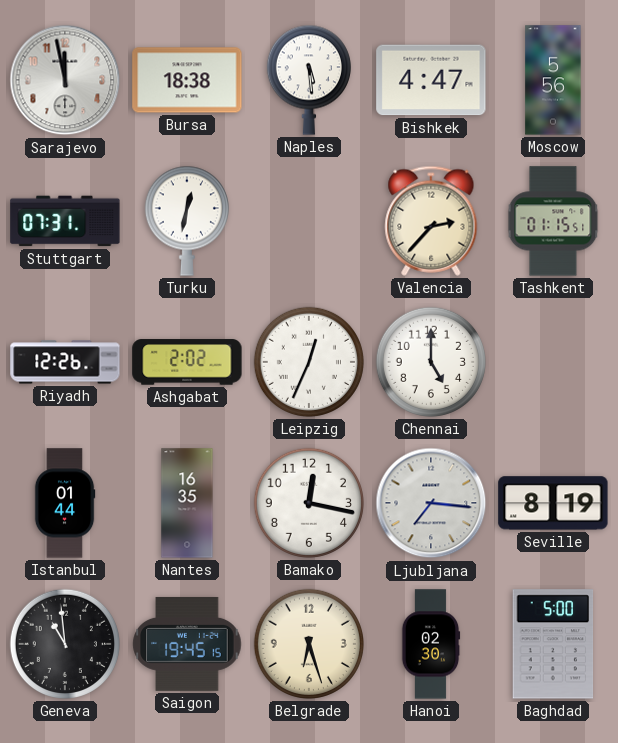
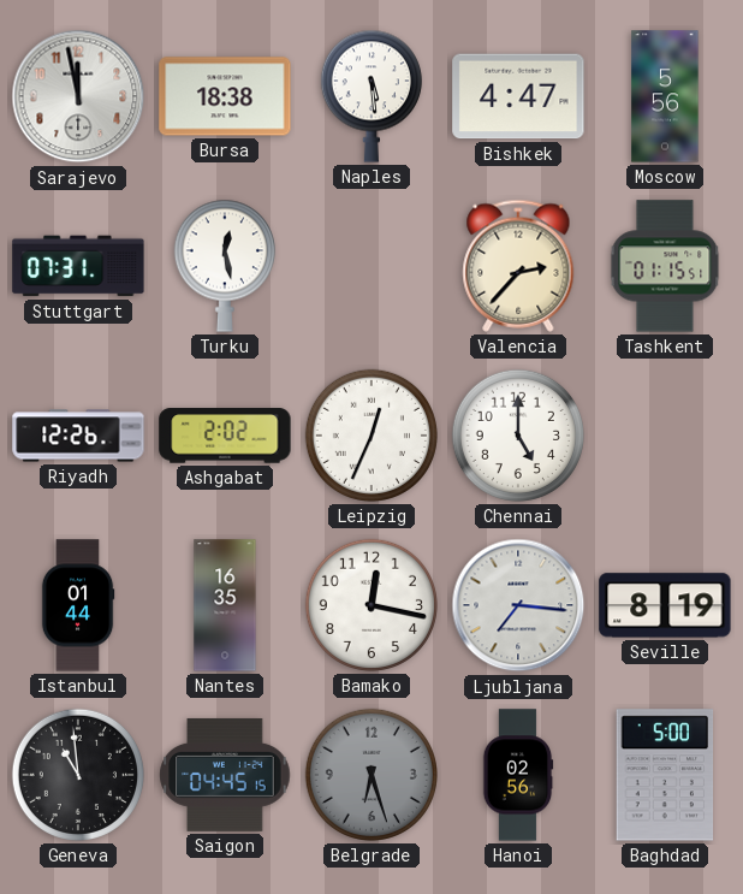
Turku: 12:32 -> 12:28
Saigon: 19:45 -> 04:45
Belgrade dial: cream -> grey
Hanoi: 02:30 -> 02:56
